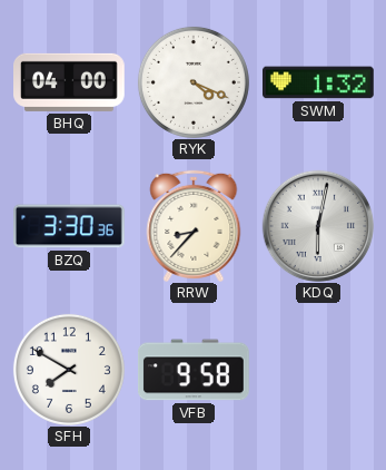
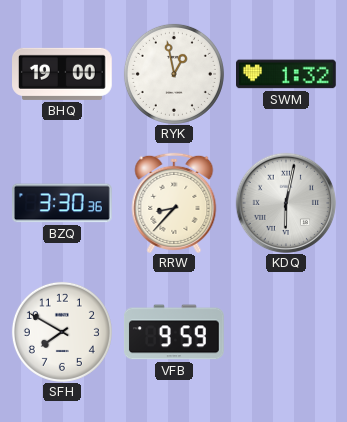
BHQ: 04:00 -> 19:00
RYK: 4:19 -> 12:58
VFB: 9:58 -> 9:59
